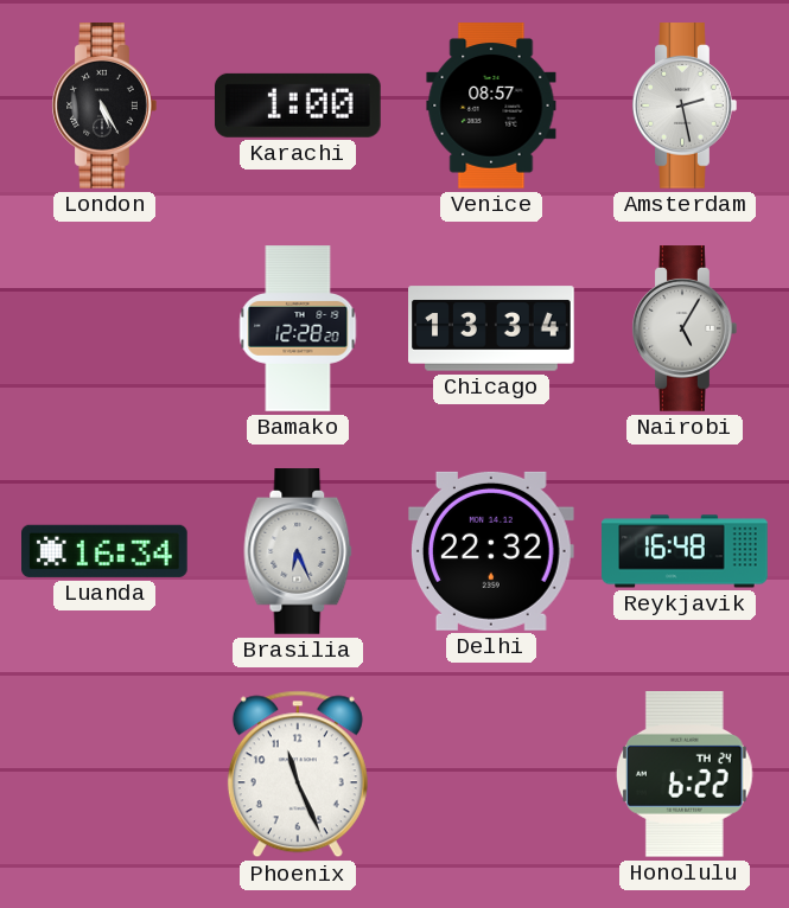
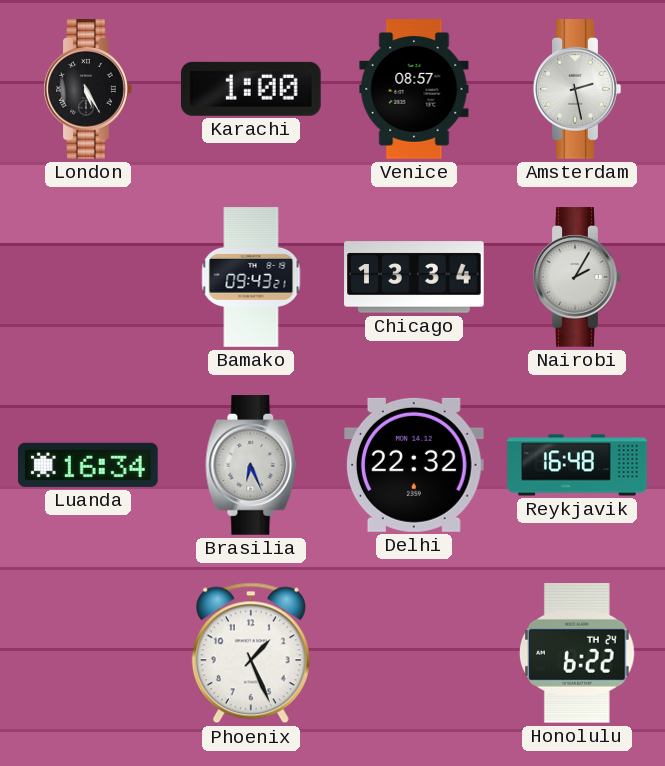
Bamako: 12:28 -> 09:43
Nairobi: 5:05 -> 2:05
Phoenix: 11:26 -> 1:26
